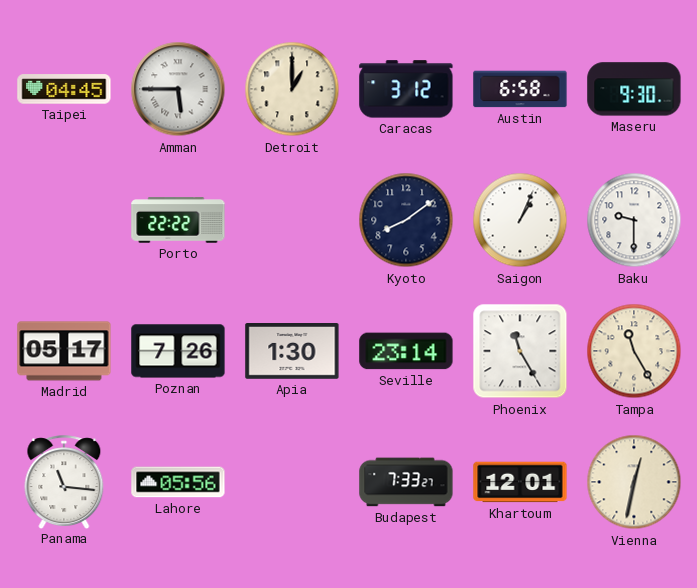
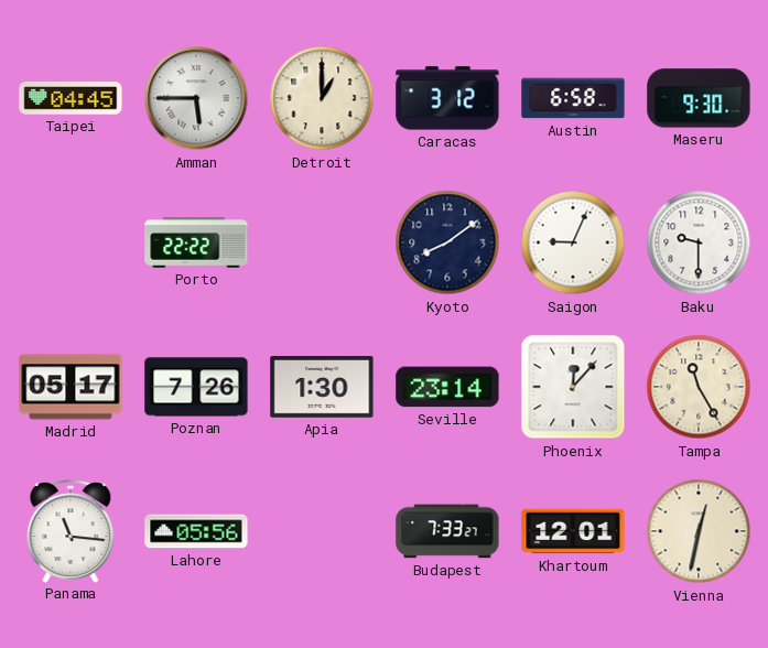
Saigon: 1:04 -> 9:04
Phoenix: 11:25 -> 12:07
